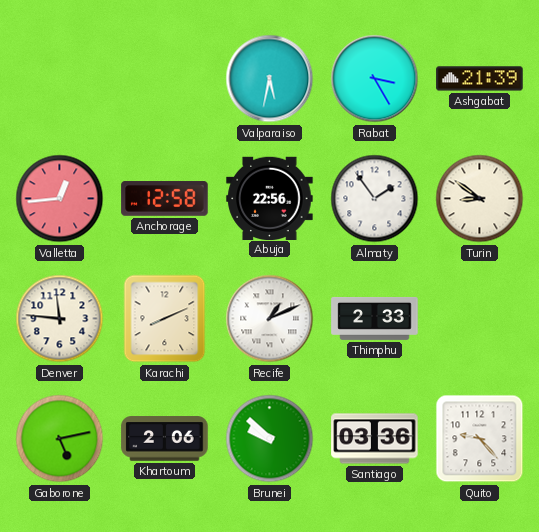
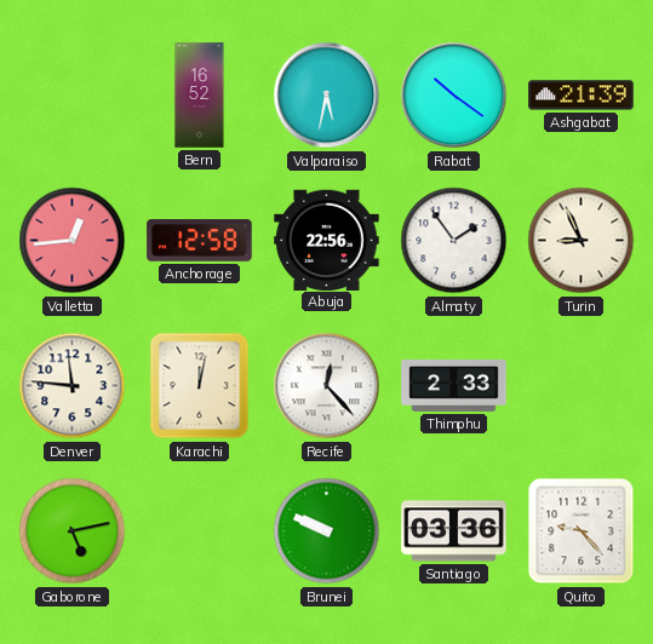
Bern: none -> 16:52
Rabat: 3:25 -> 10:21
Turin: 8:51 -> 8:56
Karachi: 8:11 -> 12:02
Recife: 1:11 -> 12:23
Khartoum: 2:06 -> none
Brunei: 9:52 -> 9:49
